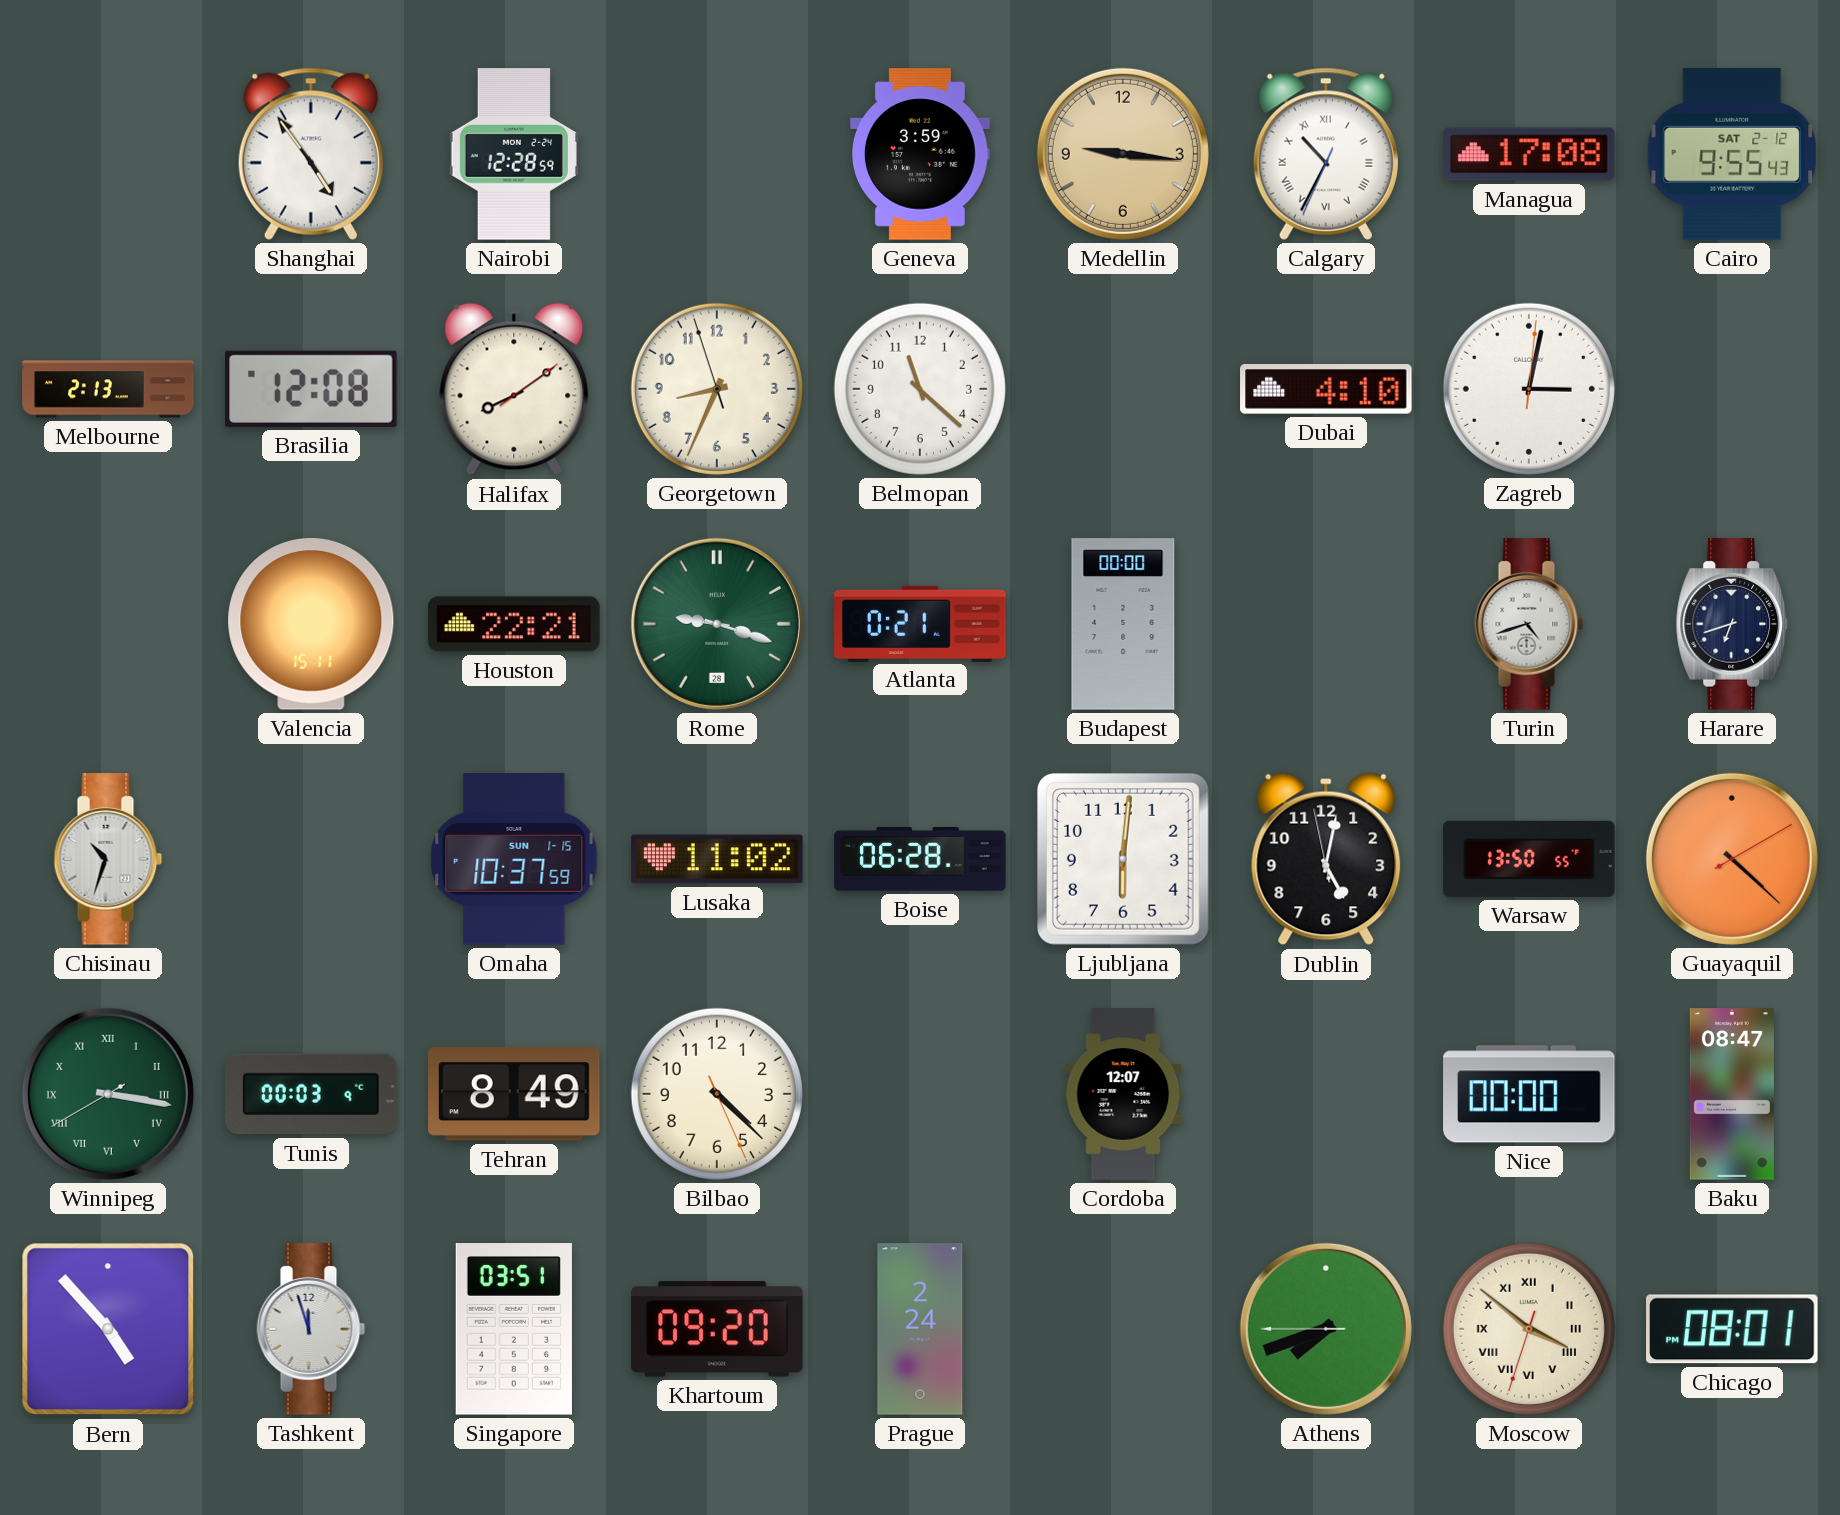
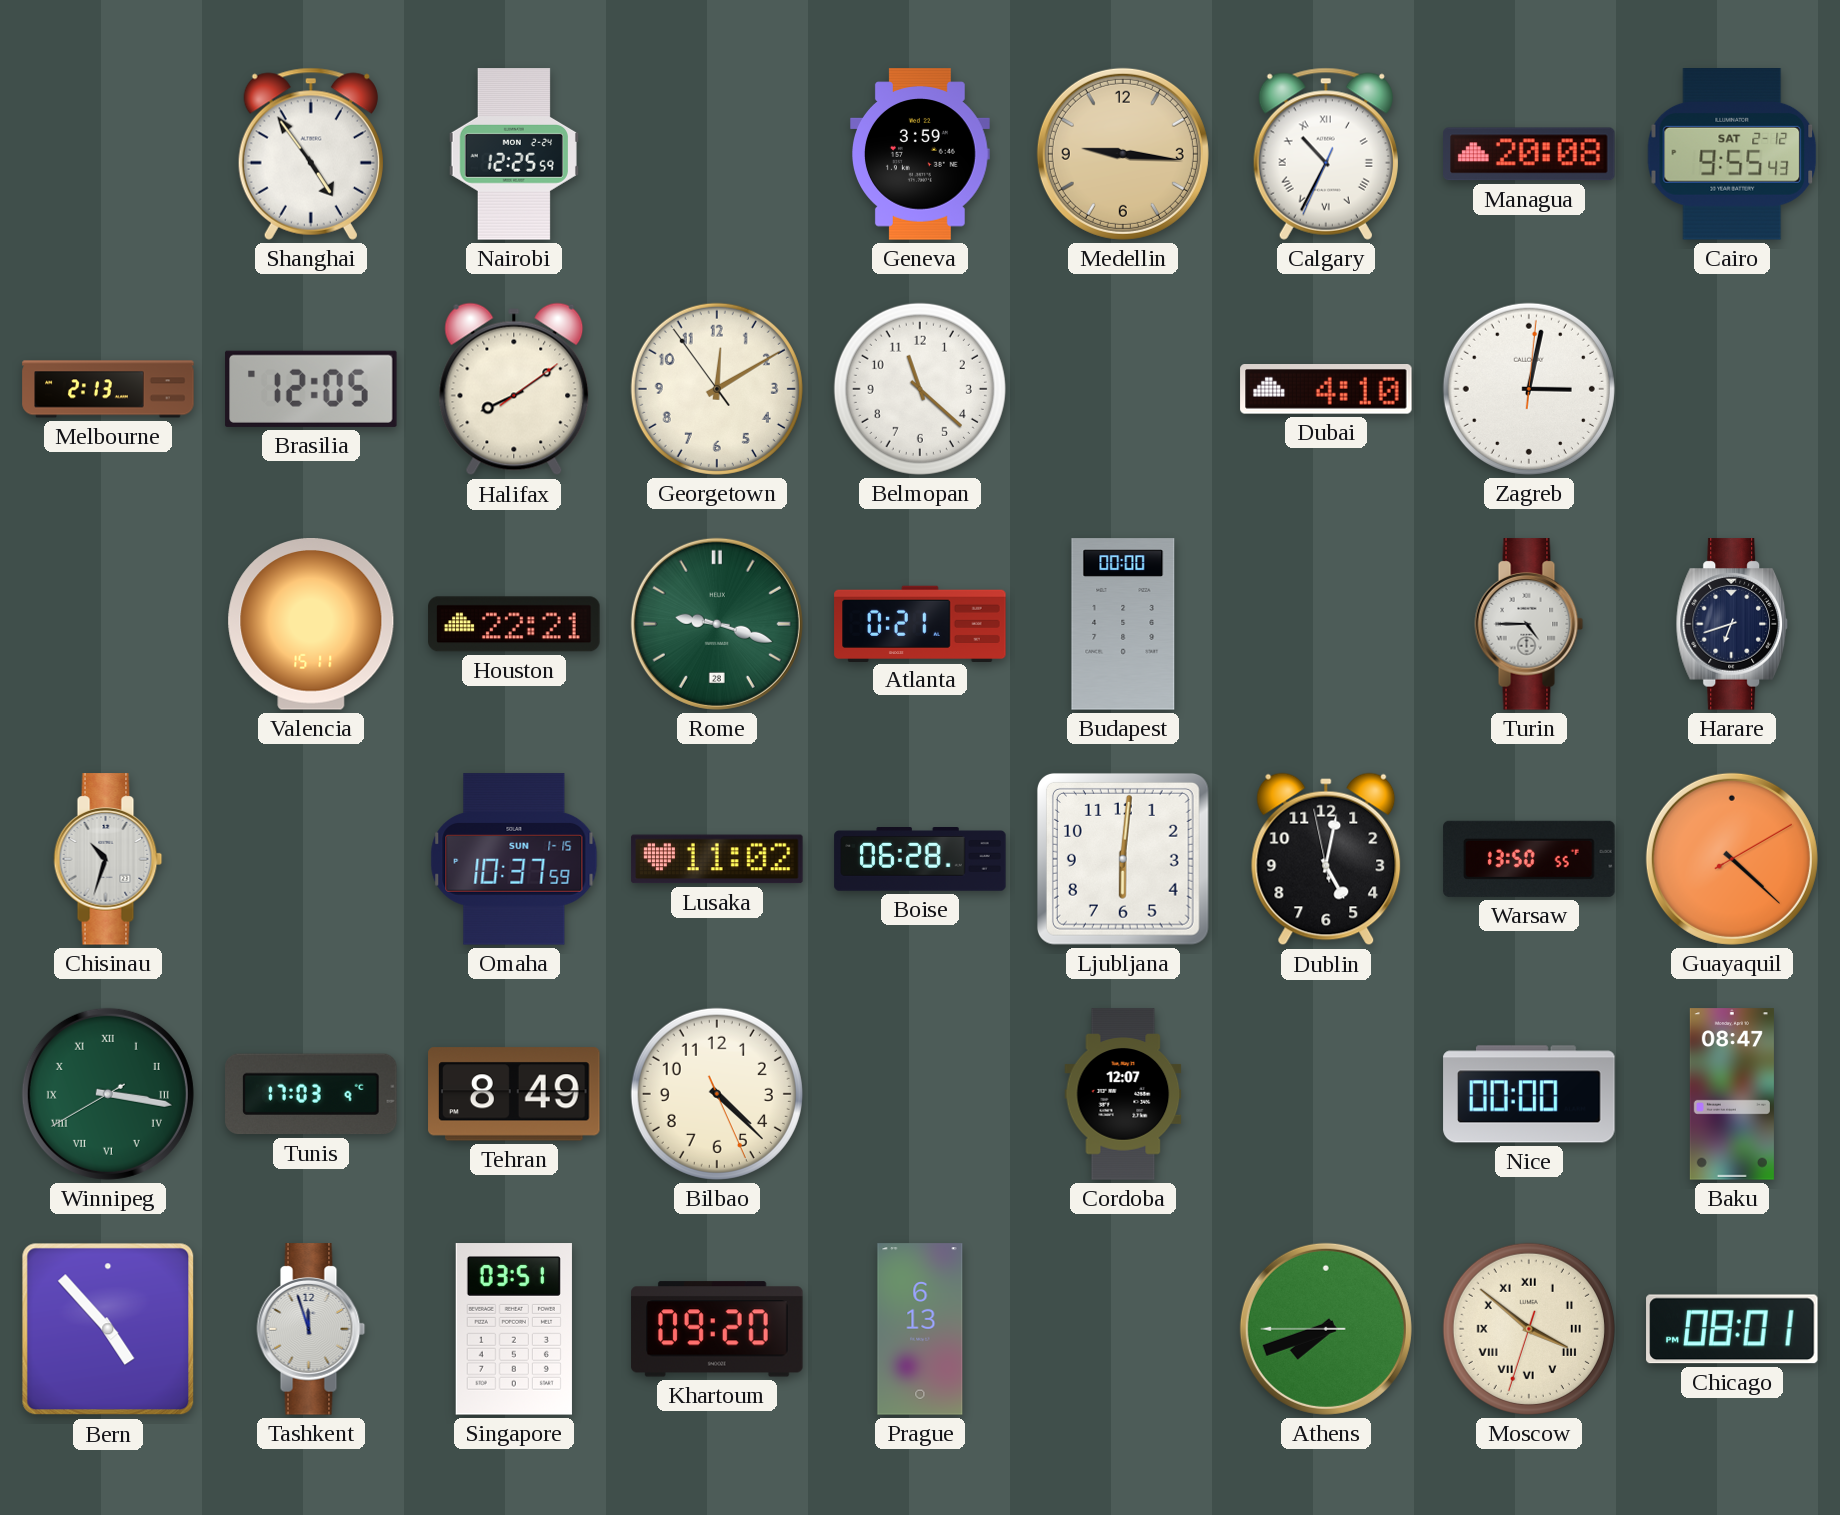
Nairobi: 12:28 -> 12:25
Managua: 17:08 -> 20:08
Brasilia: 12:08 -> 12:05
Georgetown: 8:33 -> 12:09
Turin: 4:42 -> 4:45
Tunis: 00:03 -> 17:03
Prague: 2:24 -> 6:13
